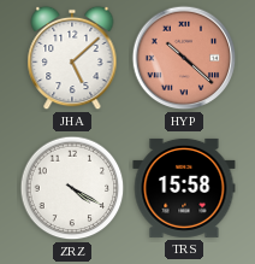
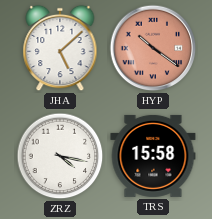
HYP: 10:22 -> 10:21
ZRZ: 4:20 -> 4:17
